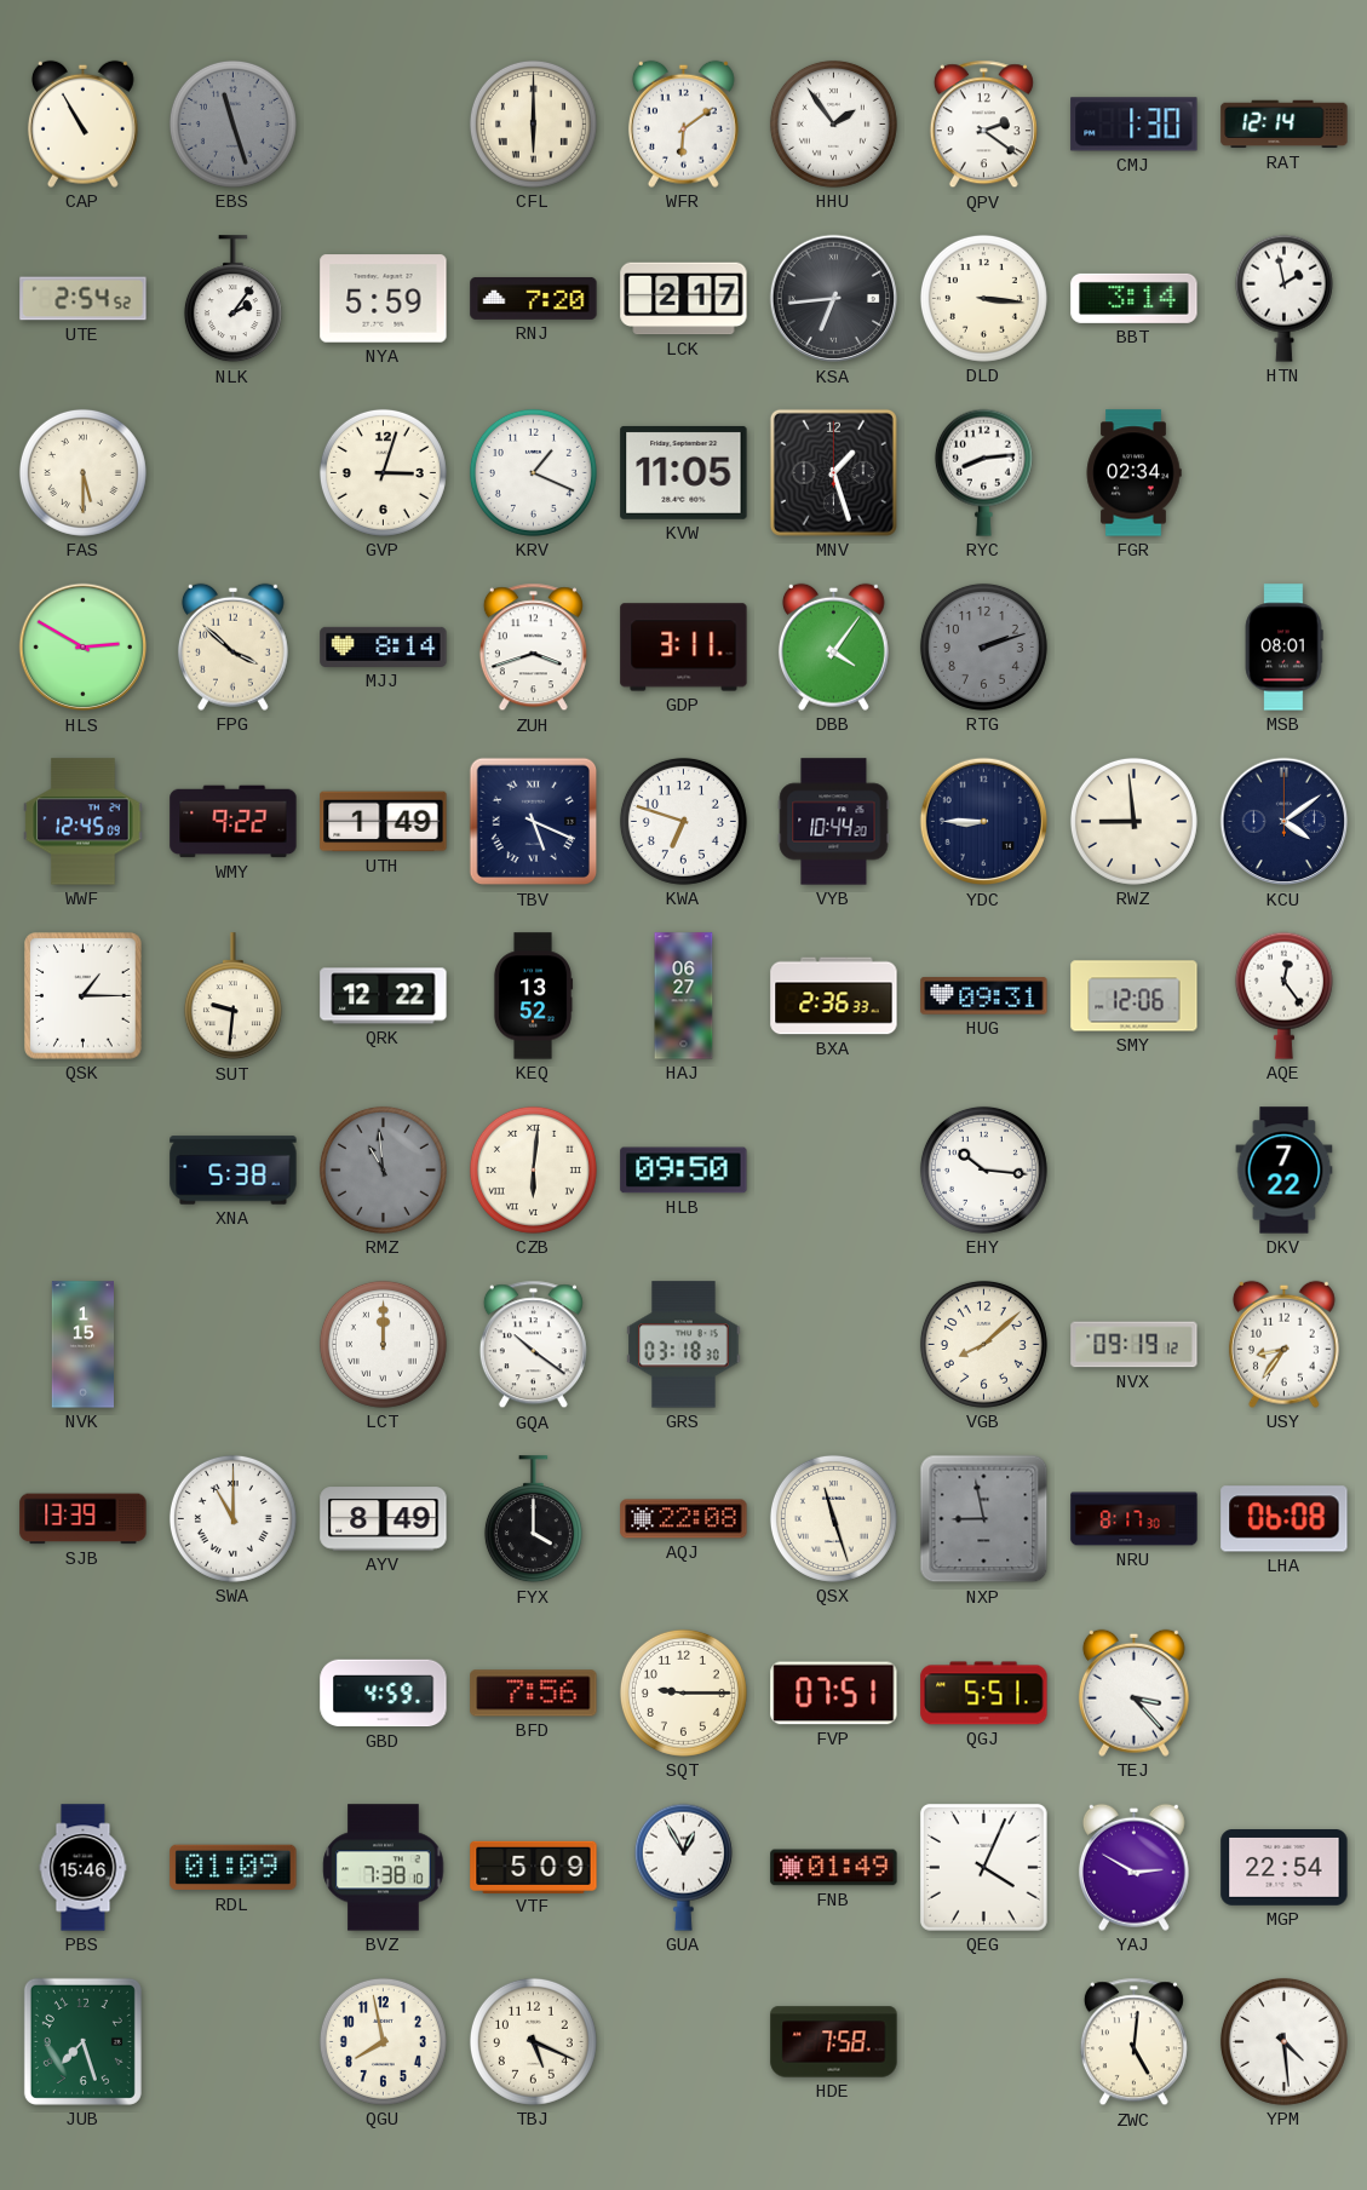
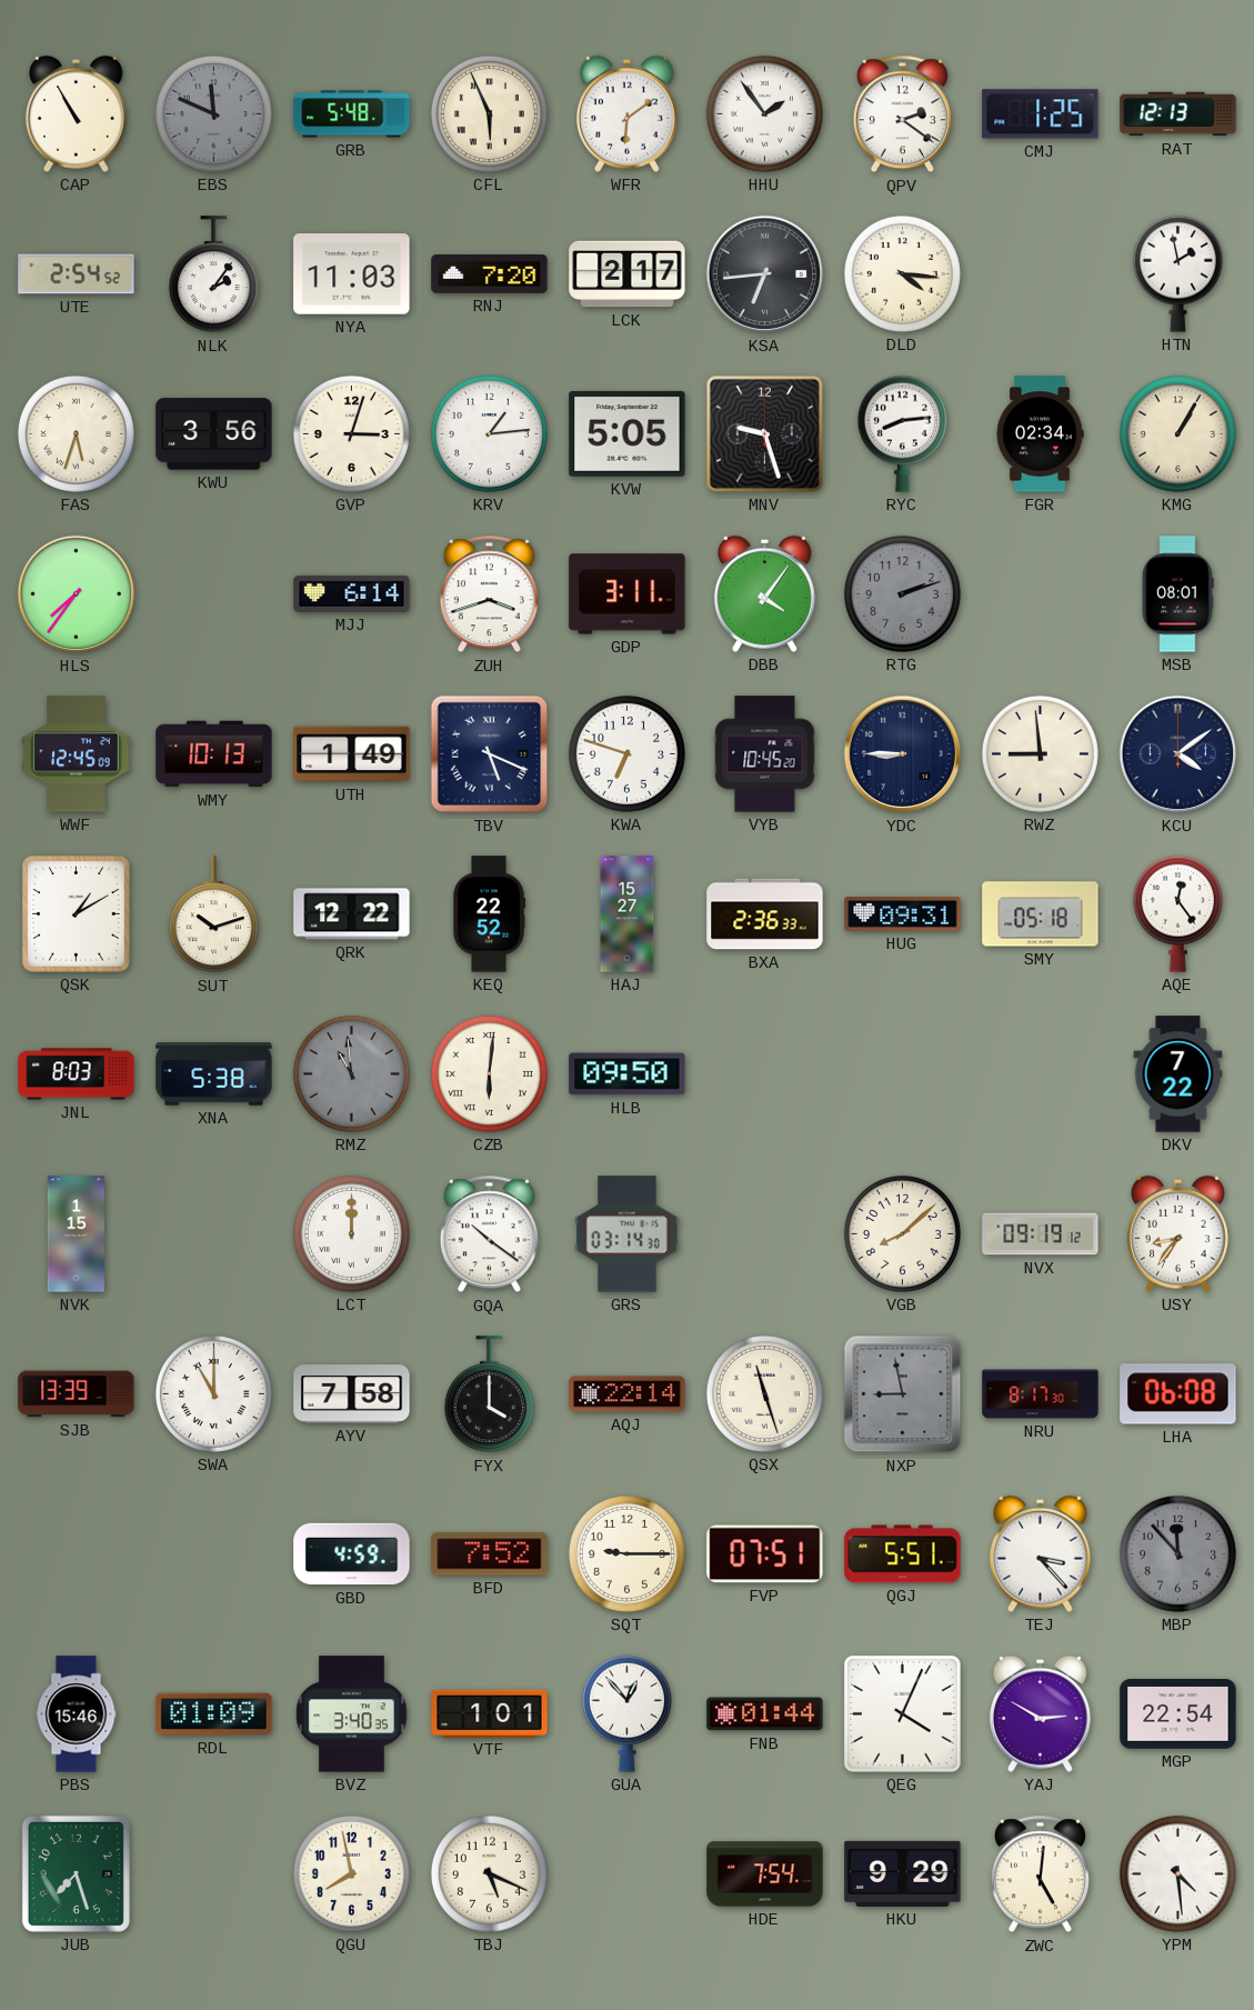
EBS: 11:27 -> 11:49
GRB: none -> 5:48
CFL: 6:00 -> 5:56
CMJ: 1:30 -> 1:25
RAT: 12:14 -> 12:13
NYA: 5:59 -> 11:03
DLD: 3:16 -> 4:16
BBT: 3:14 -> none
FAS: 5:30 -> 5:33
KWU: none -> 3:56
KRV: 1:19 -> 1:14
KVW: 11:05 -> 5:05
MNV: 1:27 -> 9:27
KMG: none -> 1:05
HLS: 2:50 -> 7:36
FPG: 3:52 -> none
MJJ: 8:14 -> 6:14
WMY: 9:22 -> 10:13
VYB: 10:44 -> 10:45
QSK: 1:15 -> 1:10
SUT: 9:31 -> 10:12
KEQ: 13:52 -> 22:52
HAJ: 06:27 -> 15:27
SMY: 12:06 -> 05:18
JNL: none -> 8:03
EHY: 10:16 -> none
GRS: 03:18 -> 03:14
AYV: 8:49 -> 7:58
AQJ: 22:08 -> 22:14
BFD: 7:56 -> 7:52
MBP: none -> 11:53
BVZ: 7:38 -> 3:40
VTF: 5:09 -> 1:01
GUA: 12:55 -> 12:53
FNB: 01:49 -> 01:44
HDE: 7:58 -> 7:54
HKU: none -> 9:29
